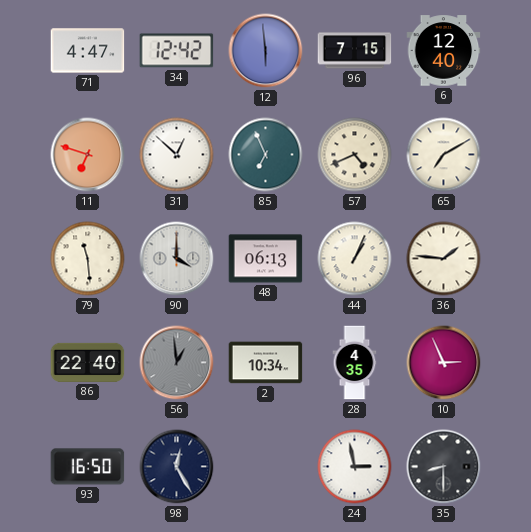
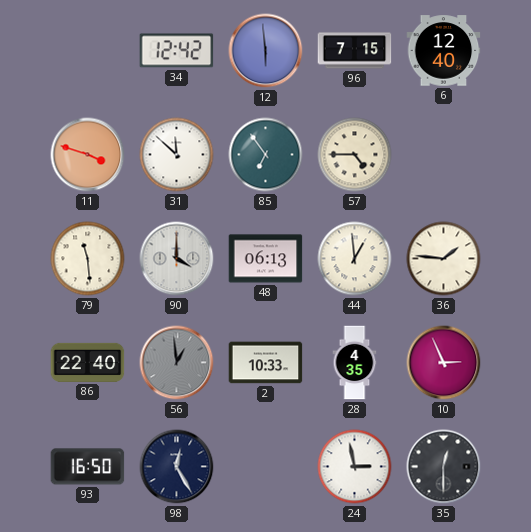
71: 4:47 -> none
11: 6:48 -> 3:48
31: 12:52 -> 11:52
85: 6:56 -> 6:54
57: 4:41 -> 4:45
65: 7:10 -> none
44: 1:04 -> 12:59
2: 10:34 -> 10:33
35: 8:30 -> 12:30
